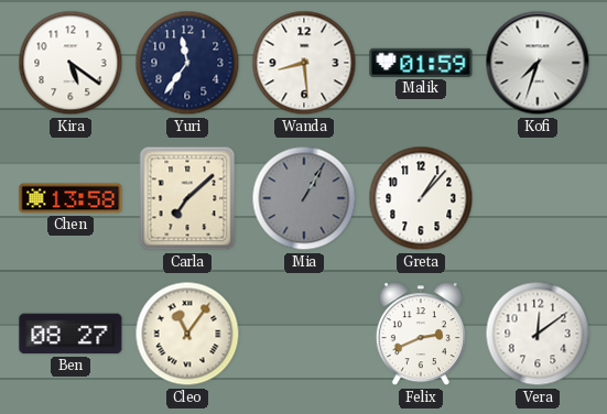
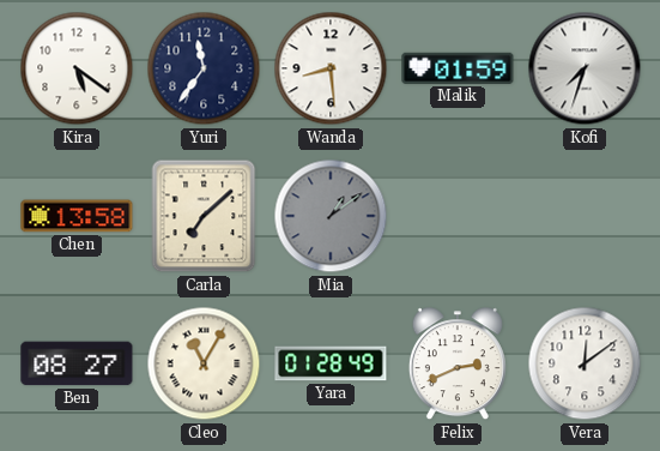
Mia: 1:05 -> 1:09
Greta: 1:07 -> none
Cleo: 11:06 -> 11:05
Yara: none -> 01:28
